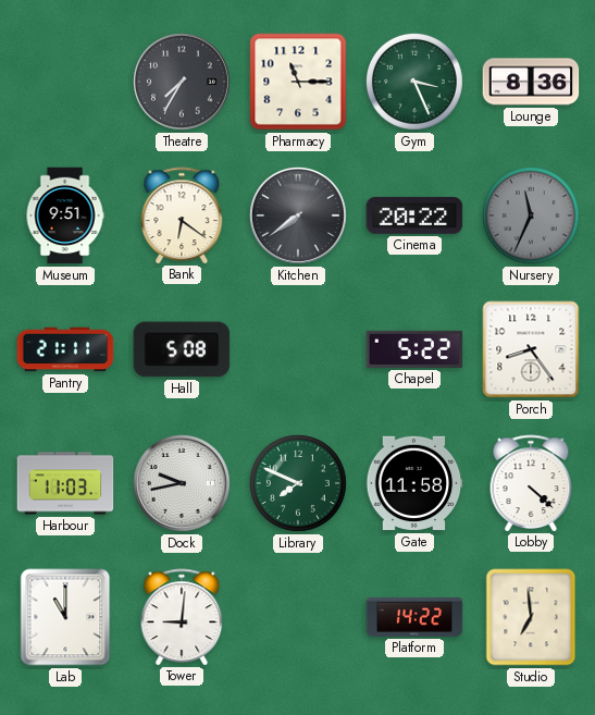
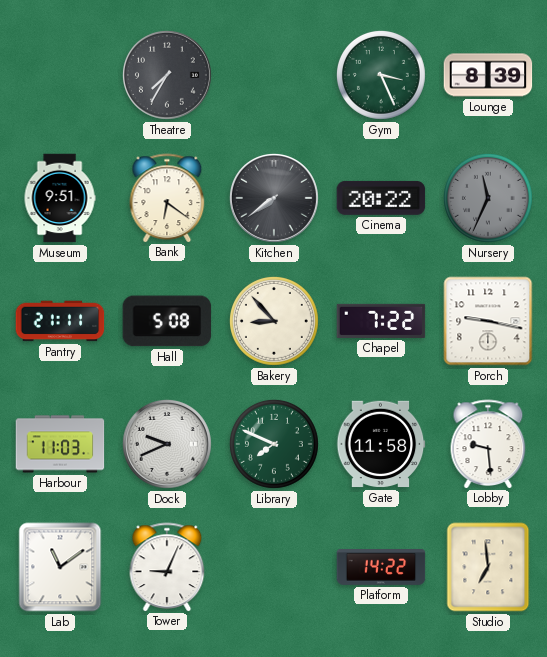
Pharmacy: 11:15 -> none
Lounge: 8:36 -> 8:39
Bakery: none -> 8:53
Chapel: 5:22 -> 7:22
Porch: 8:24 -> 9:17
Dock: 9:43 -> 9:41
Lobby: 4:22 -> 9:29
Lab: 11:00 -> 11:09
Tower: 9:01 -> 9:04
